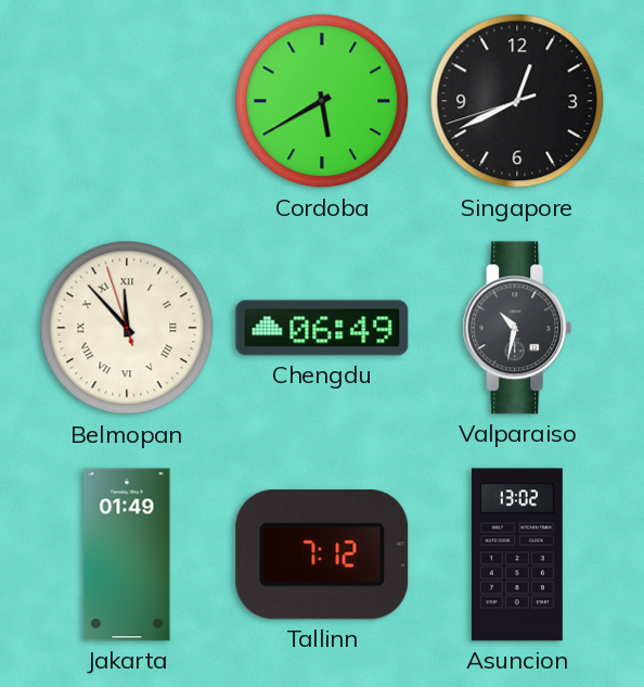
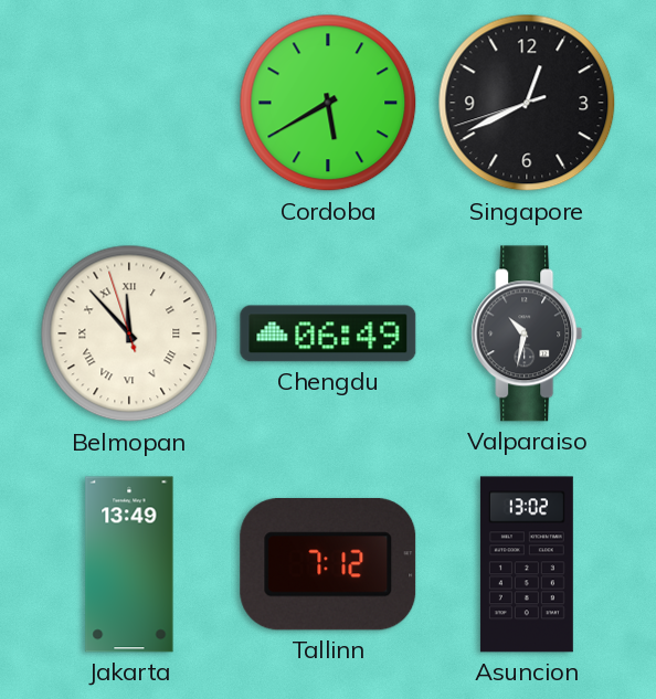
Jakarta: 01:49 -> 13:49
